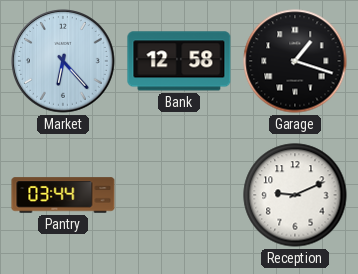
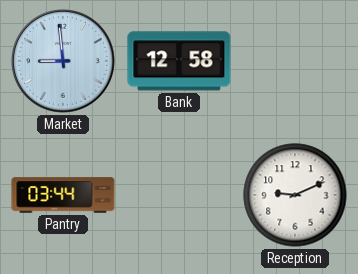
Market: 6:23 -> 8:59
Garage: 1:18 -> none
